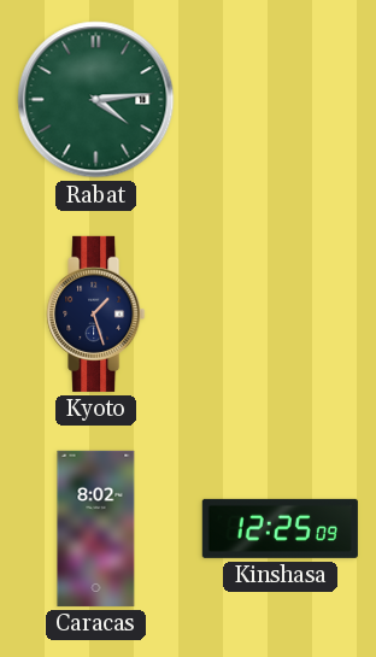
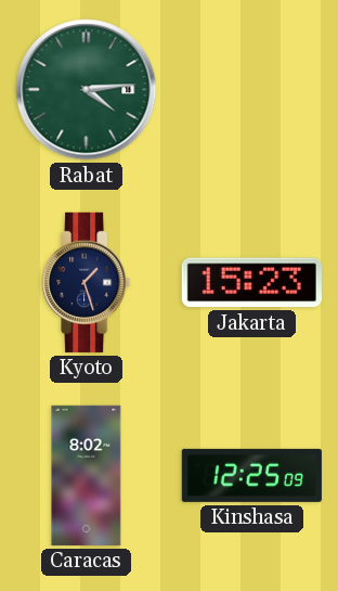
Jakarta: none -> 15:23
